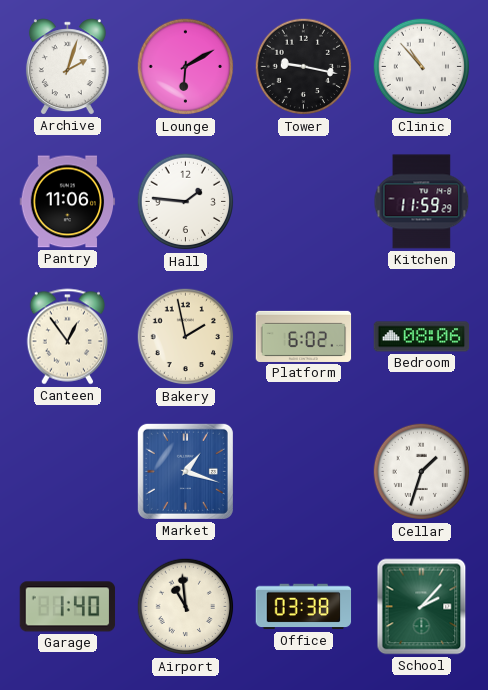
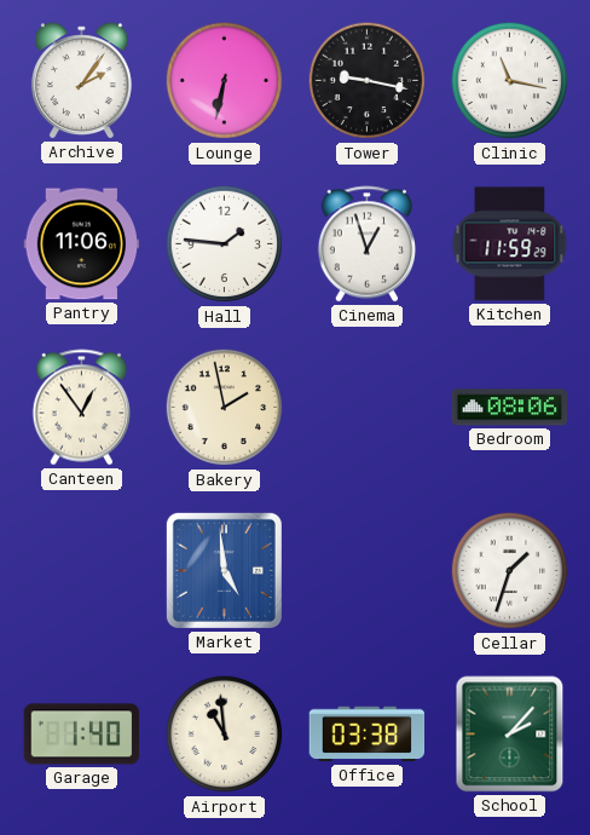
Archive: 2:03 -> 2:06
Lounge: 6:10 -> 6:32
Clinic: 10:53 -> 11:17
Cinema: none -> 12:57
Platform: 6:02 -> none
Market: 1:18 -> 4:59
